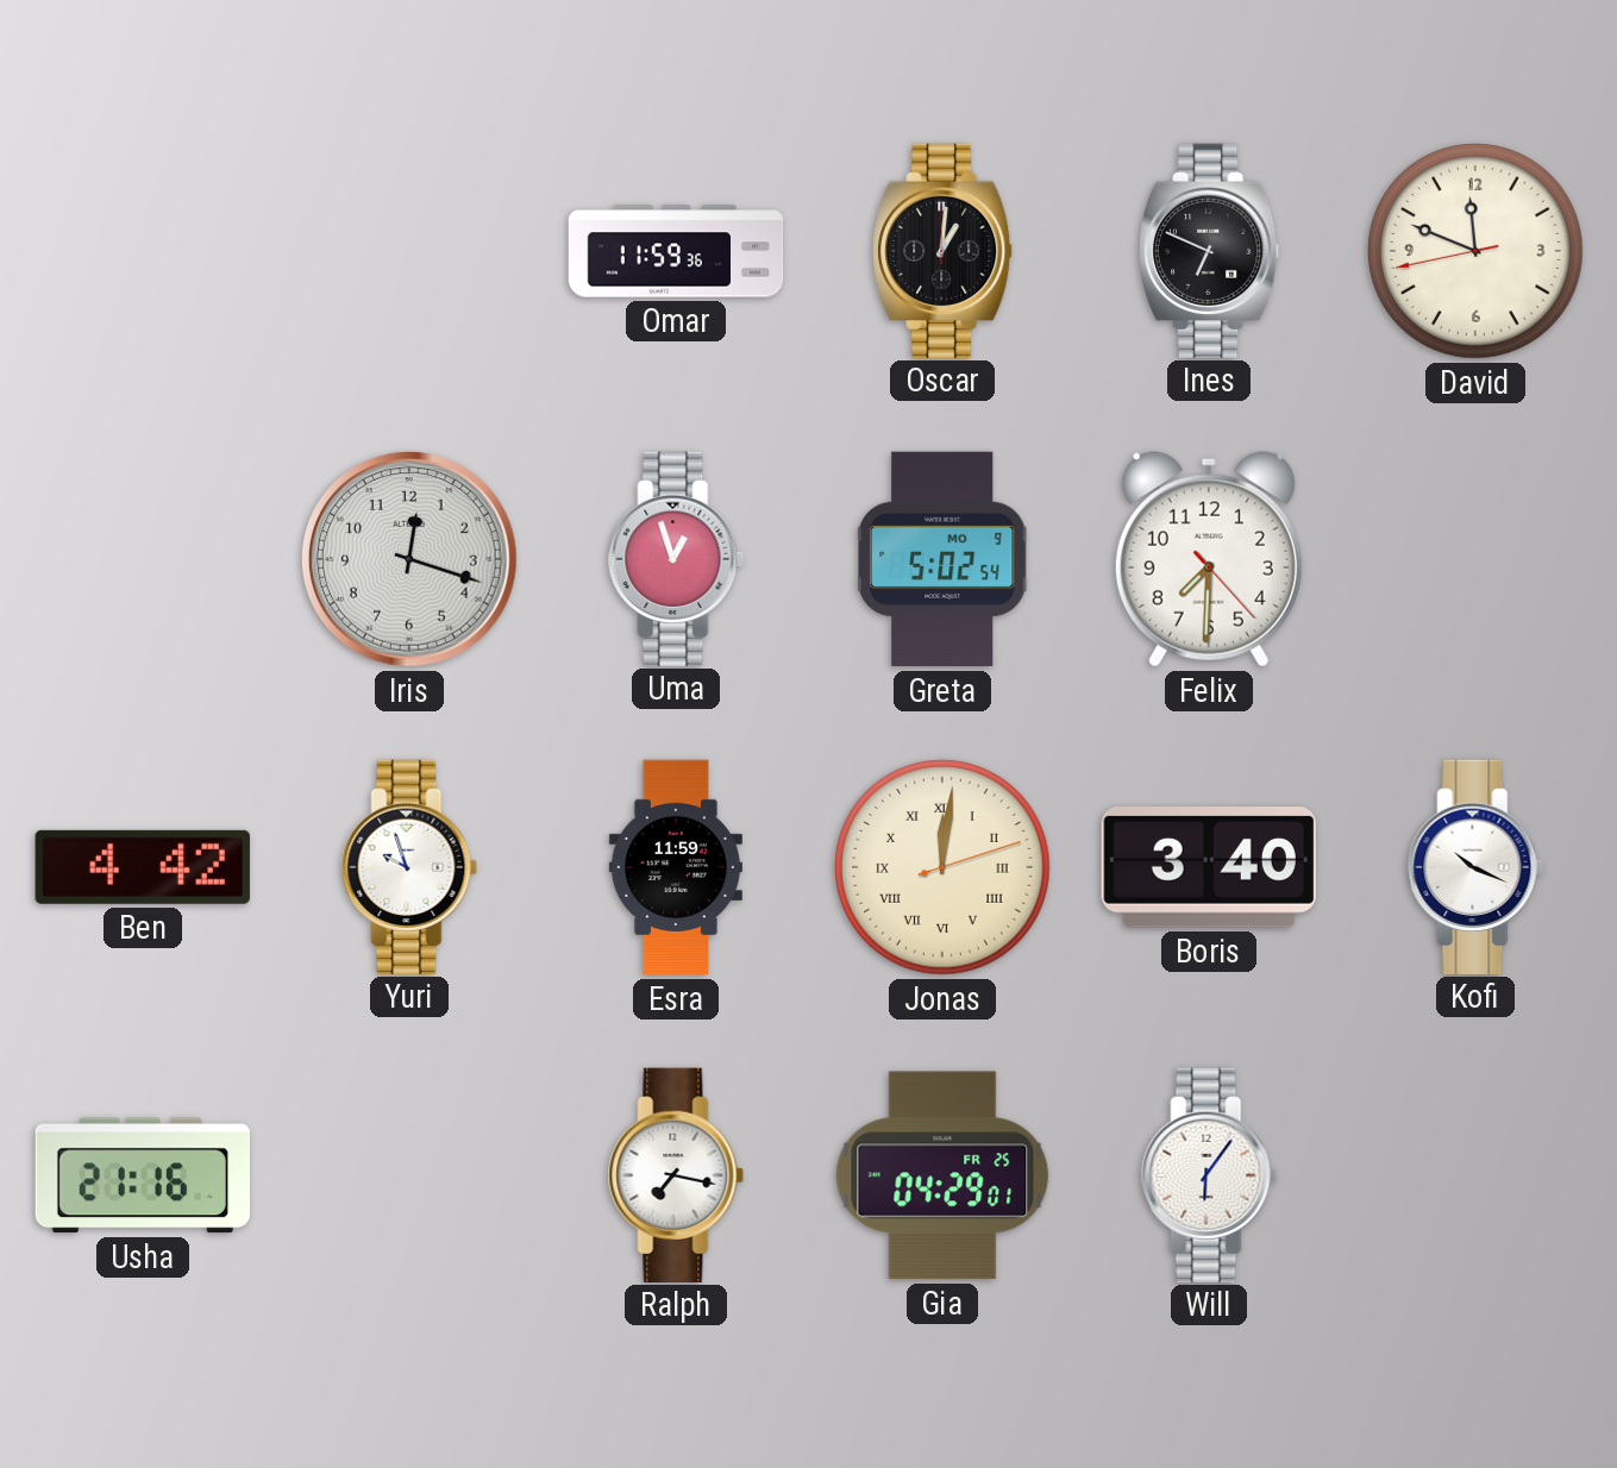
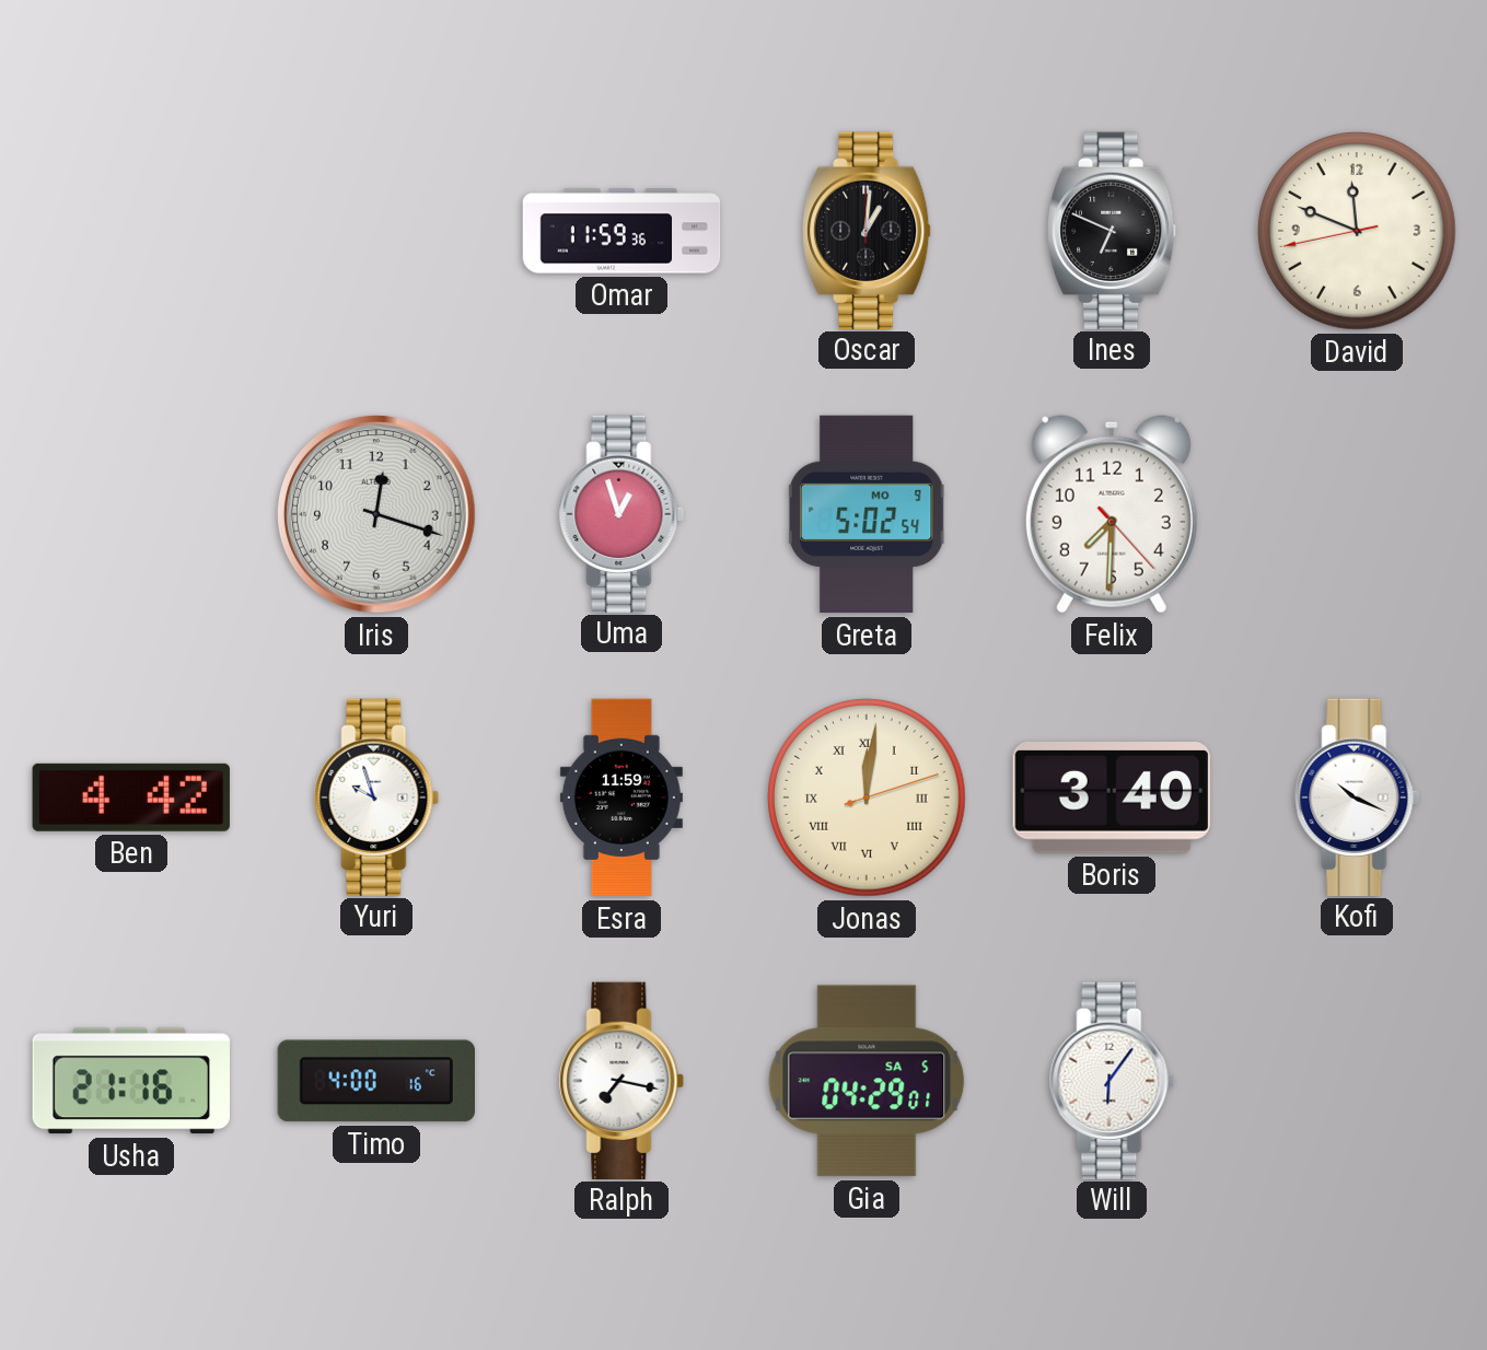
Timo: none -> 4:00
Gia date: FR 25 -> SA 5
